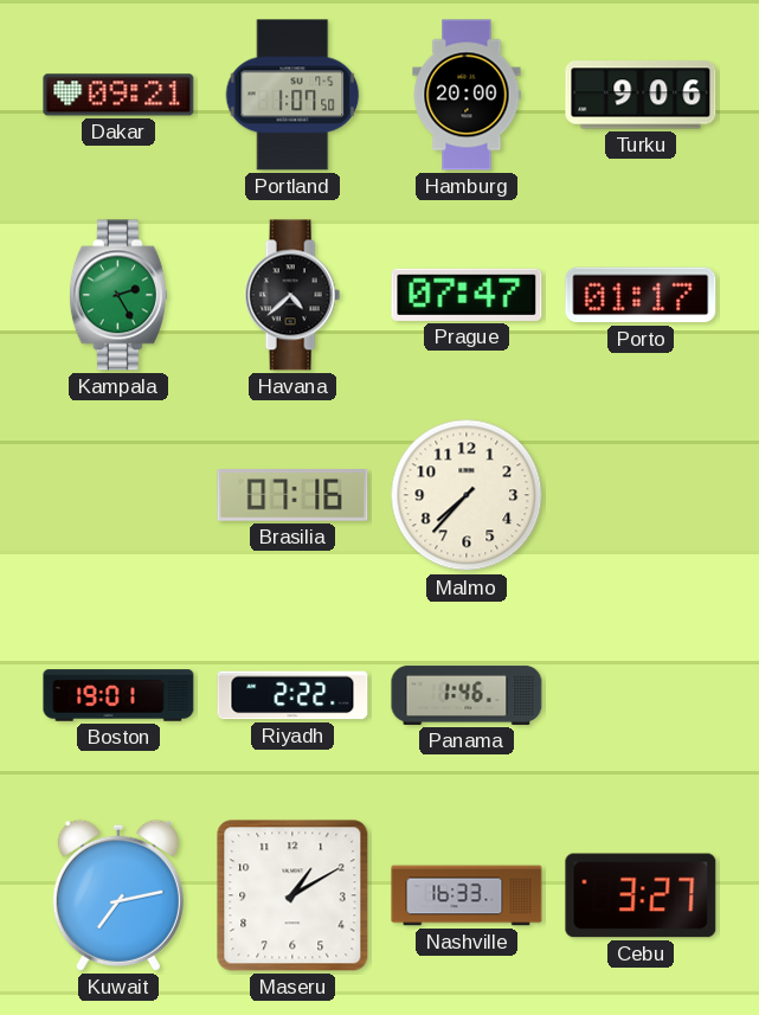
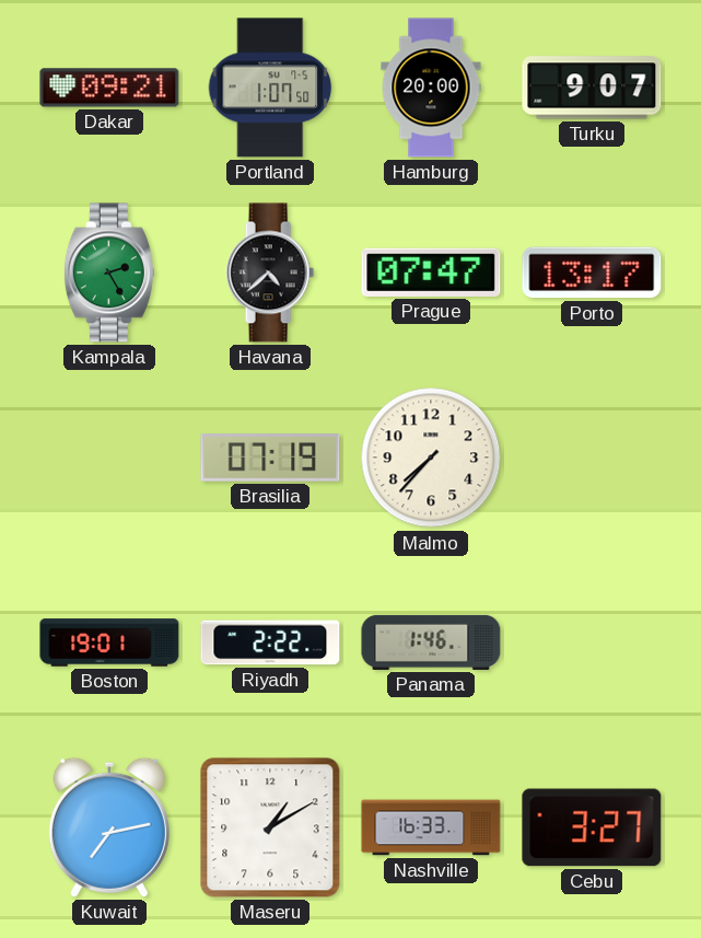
Turku: 9:06 -> 9:07
Porto: 01:17 -> 13:17
Brasilia: 07:16 -> 07:19
